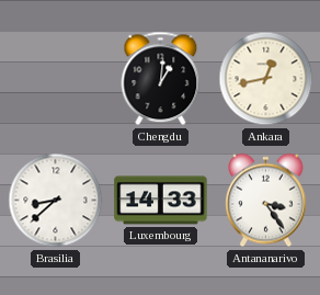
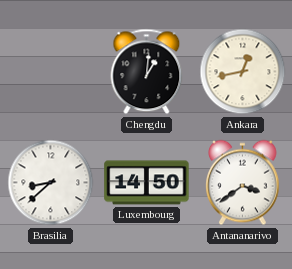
Luxembourg: 14:33 -> 14:50
Antananarivo: 3:24 -> 3:39
